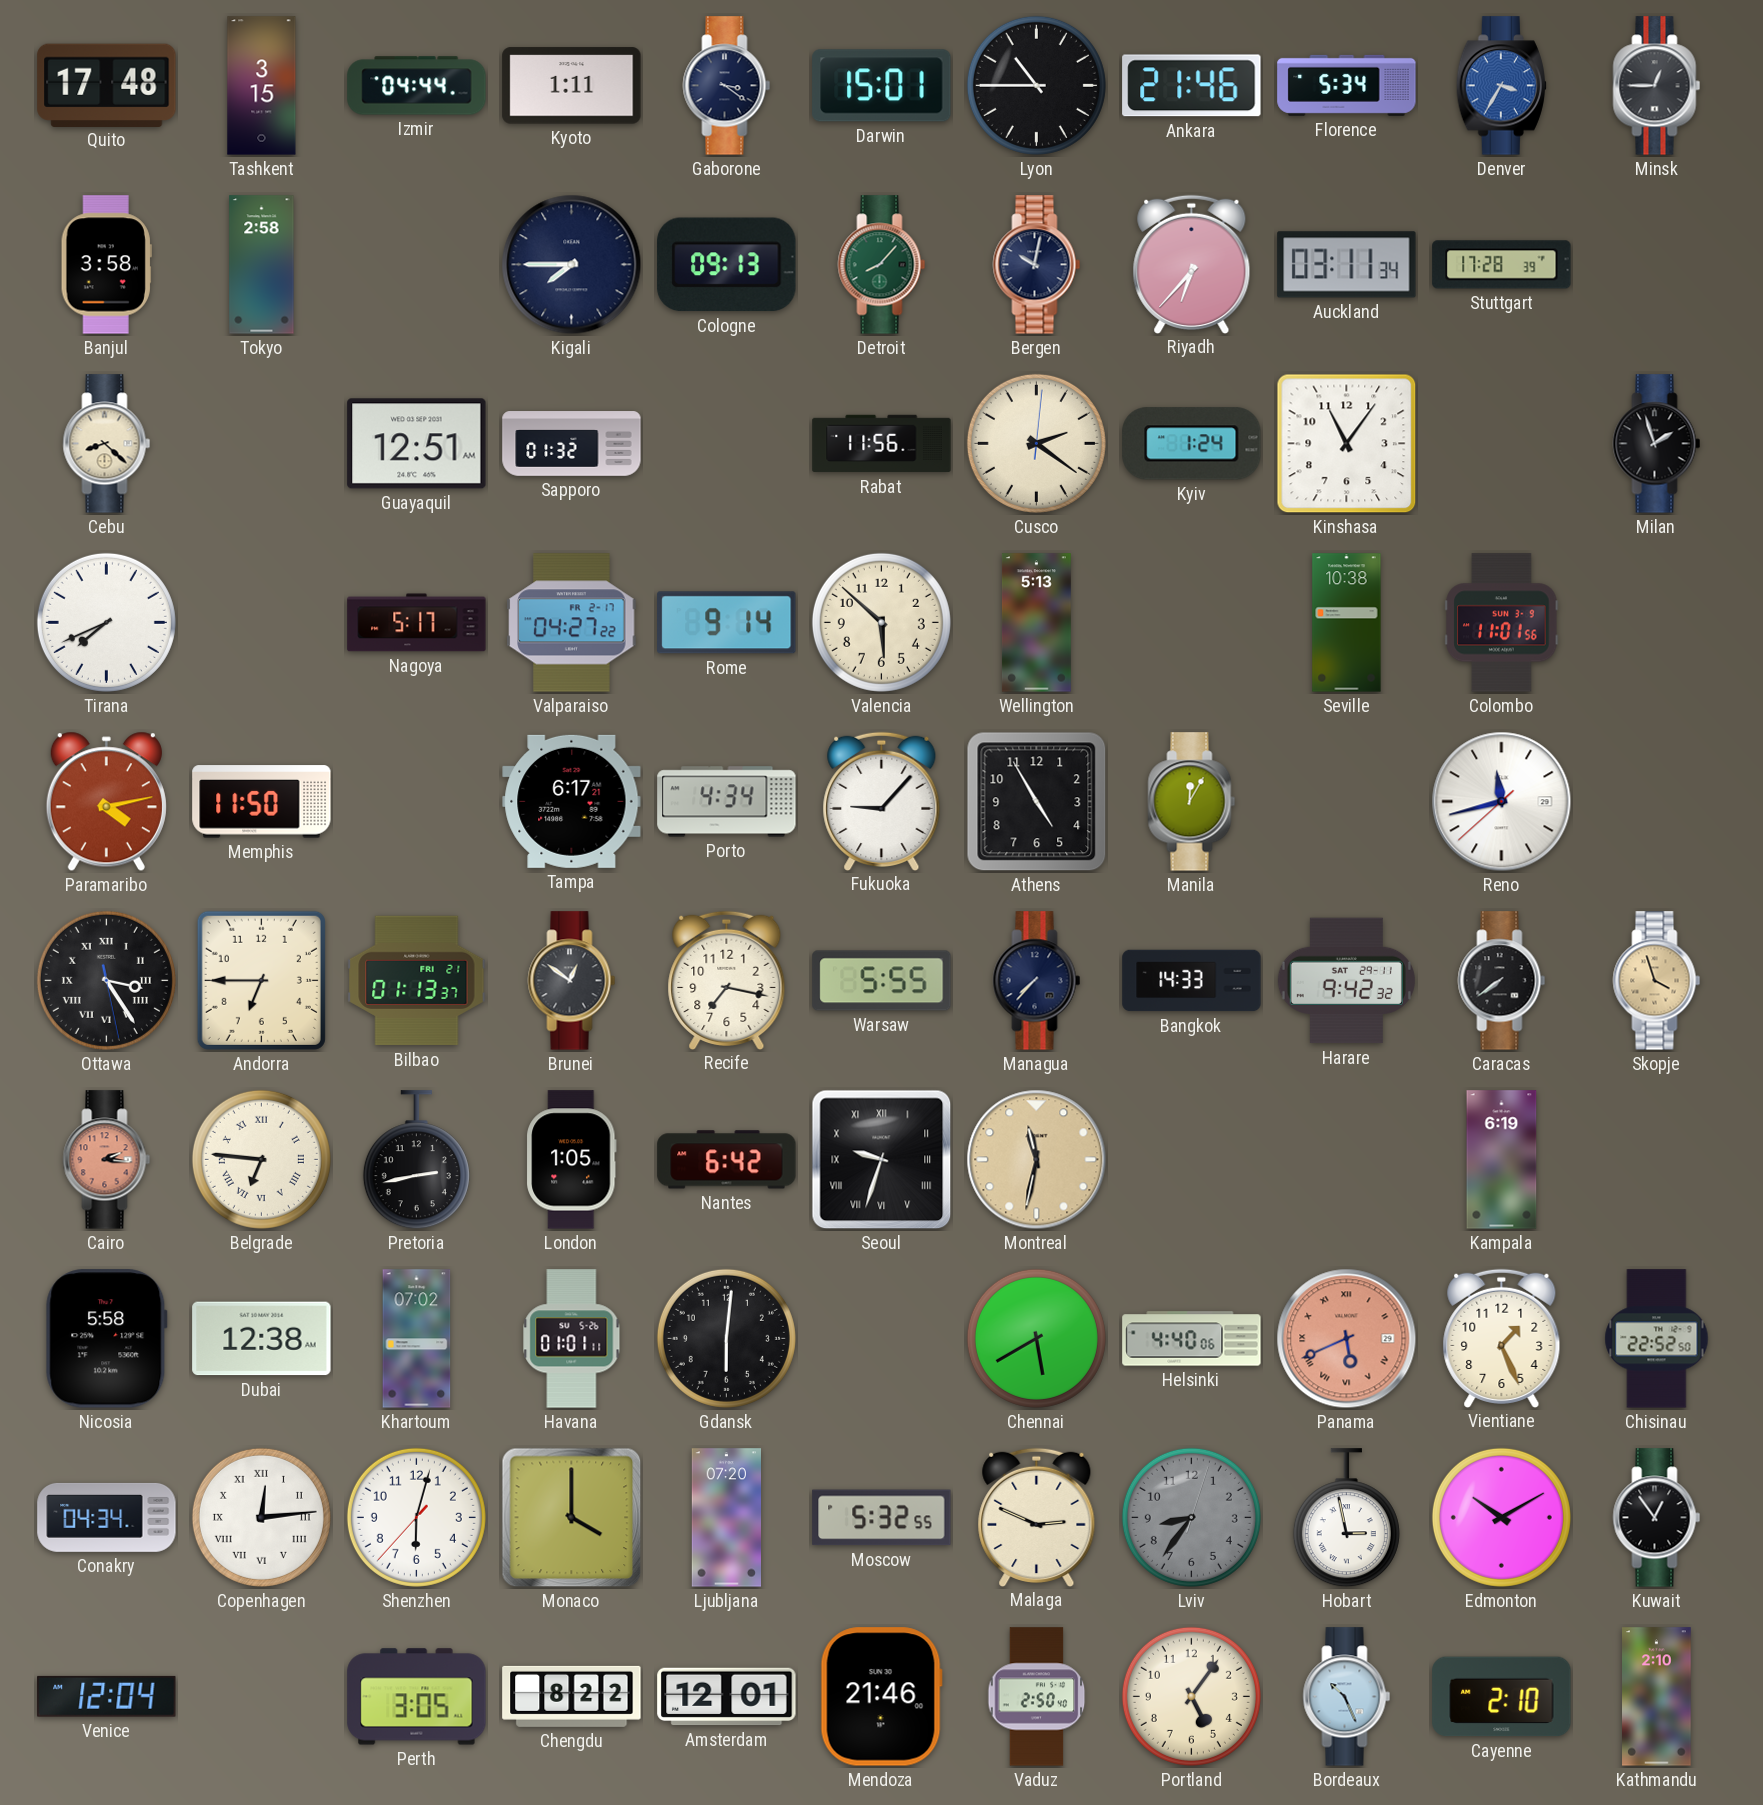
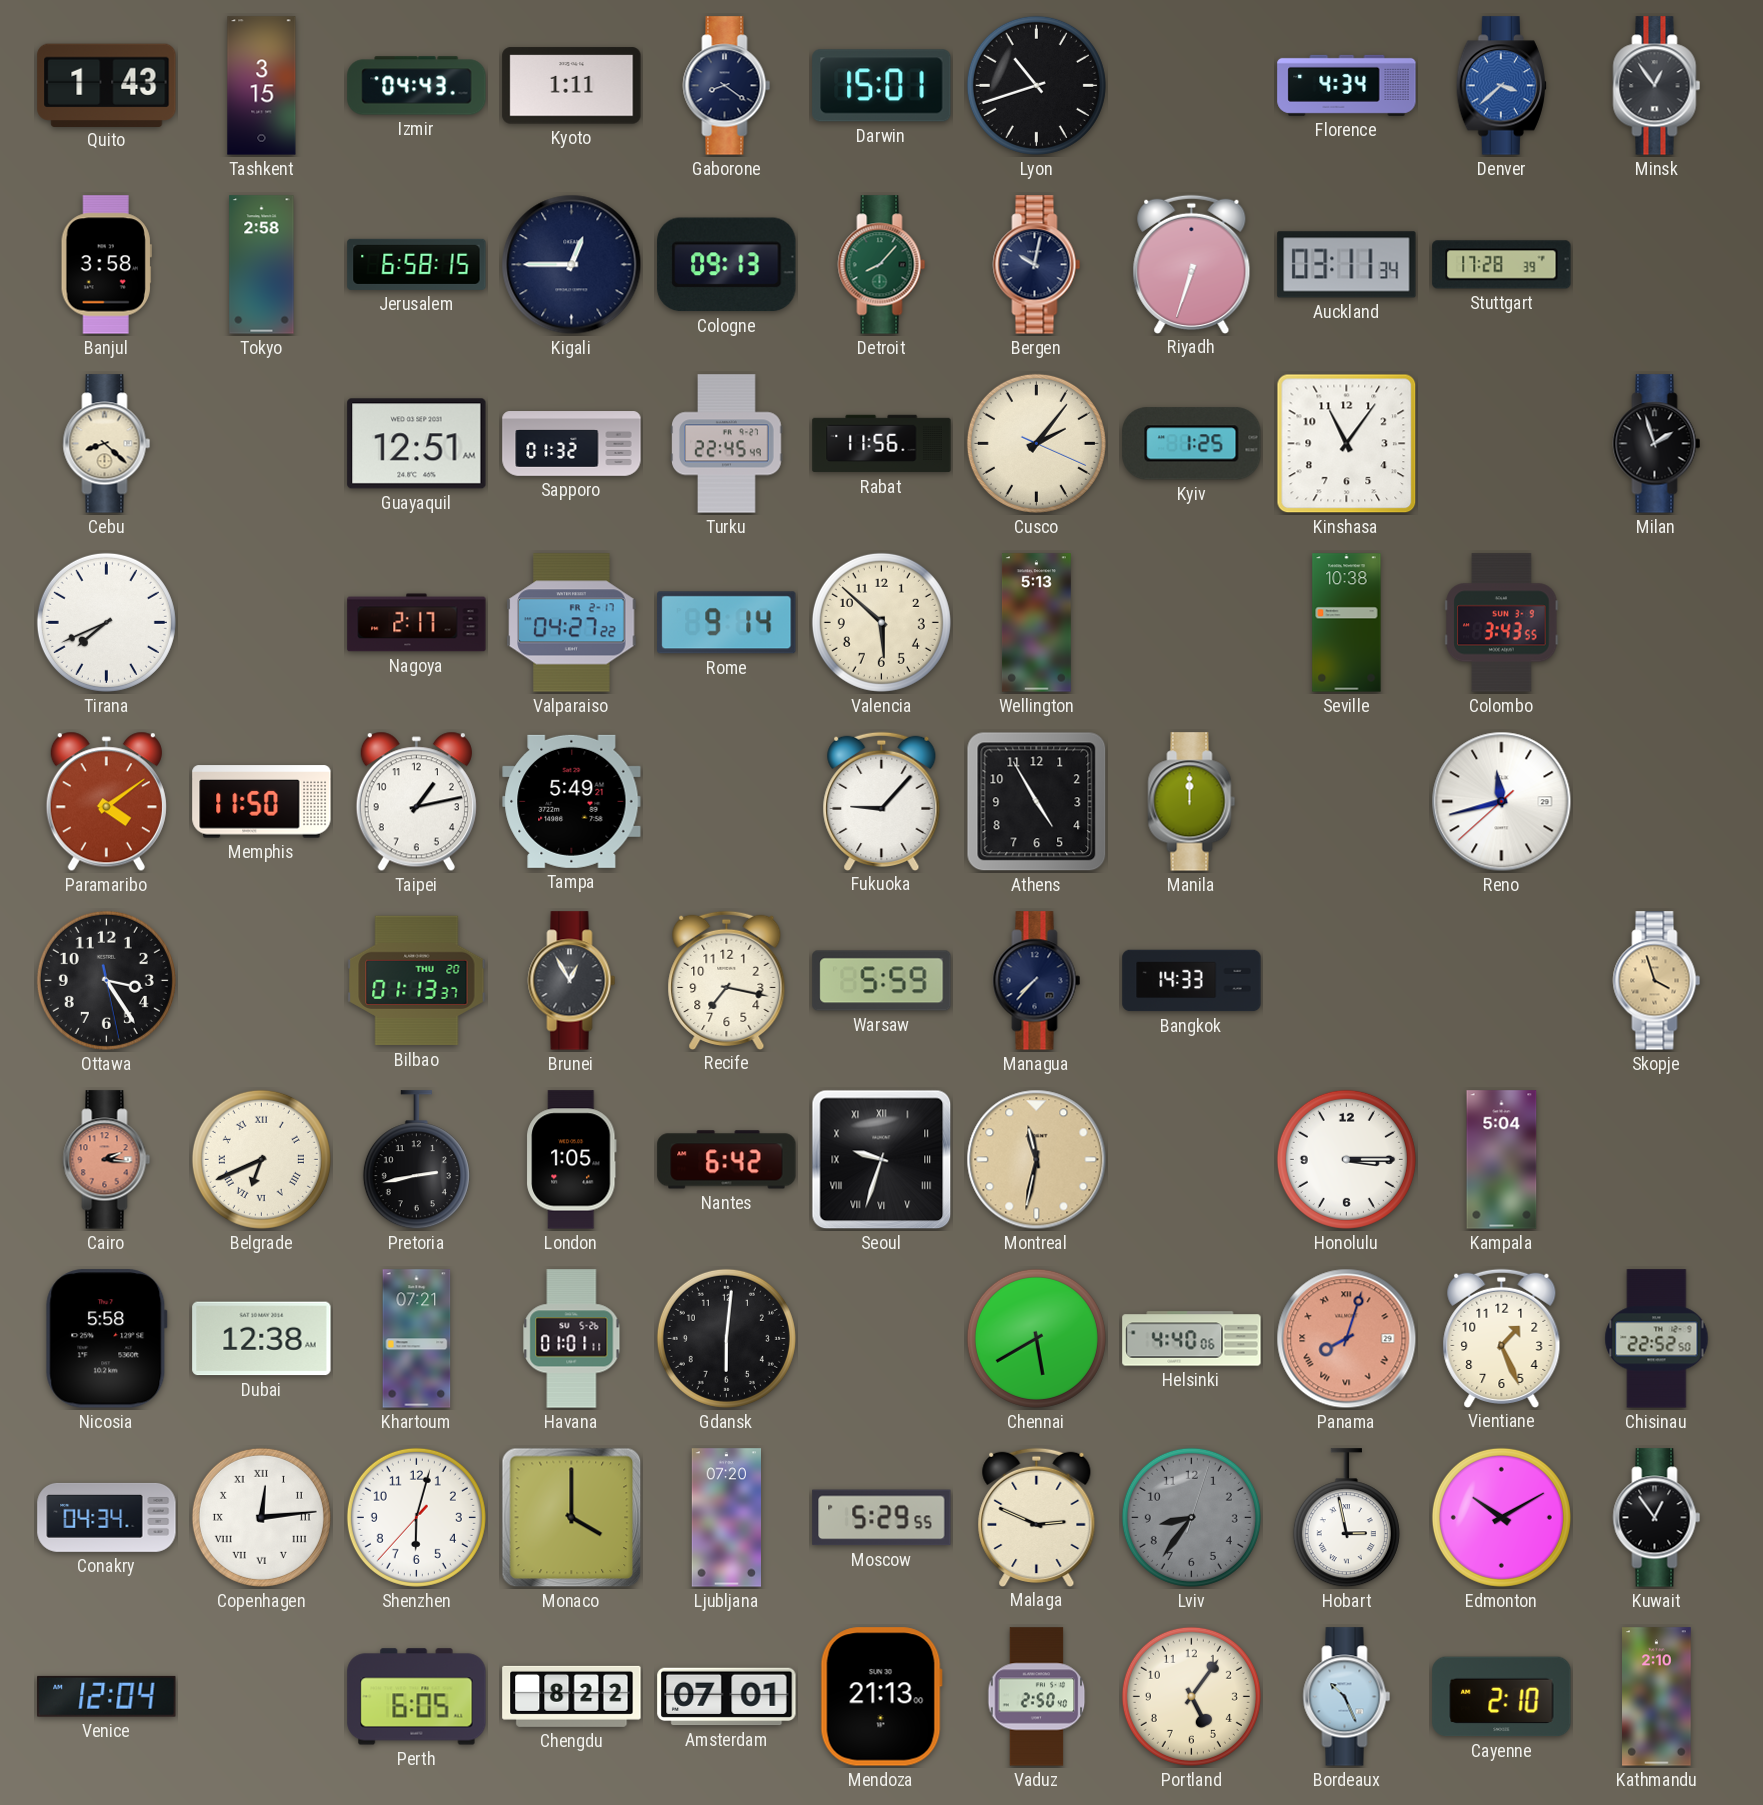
Quito: 17:48 -> 1:43
Izmir: 04:44 -> 04:43
Gaborone: 3:21 -> 8:21
Lyon: 10:45 -> 10:42
Ankara: 21:46 -> none
Florence: 5:34 -> 4:34
Denver: 3:35 -> 3:38
Minsk: 12:45 -> 12:54
Jerusalem: none -> 6:58
Kigali: 7:45 -> 12:45
Riyadh: 6:37 -> 6:33
Turku: none -> 22:45
Cusco: 2:21 -> 2:06
Kyiv: 1:24 -> 1:25
Nagoya: 5:17 -> 2:17
Colombo: 11:01 -> 3:43
Paramaribo: 4:13 -> 4:09
Taipei: none -> 1:13
Tampa: 6:17 -> 5:49
Porto: 4:34 -> none
Manila: 12:05 -> 12:00
Ottawa numerals: Roman -> Arabic
Andorra: 6:45 -> none
Bilbao date: FRI 21 -> THU 20
Brunei: 12:51 -> 12:55
Warsaw: 5:55 -> 5:59
Harare: 9:42 -> none
Caracas: 7:39 -> none
Belgrade: 6:46 -> 6:41
Honolulu: none -> 3:15
Kampala: 6:19 -> 5:04
Khartoum: 07:02 -> 07:21
Panama: 5:41 -> 8:03
Moscow: 5:32 -> 5:29
Perth: 3:05 -> 6:05
Amsterdam: 12:01 -> 07:01
Mendoza: 21:46 -> 21:13
